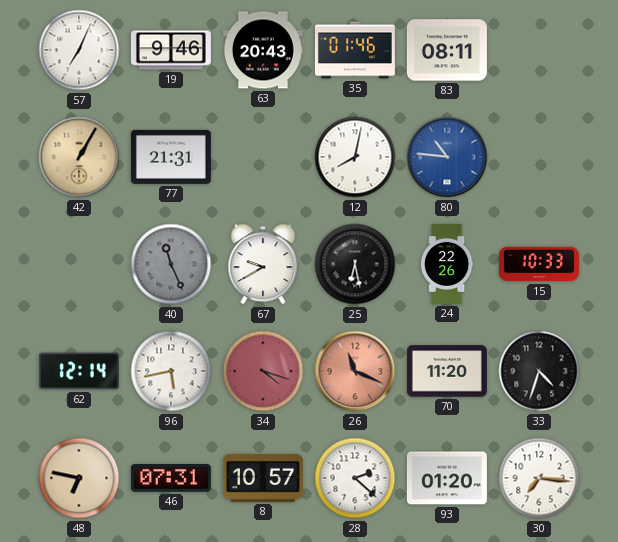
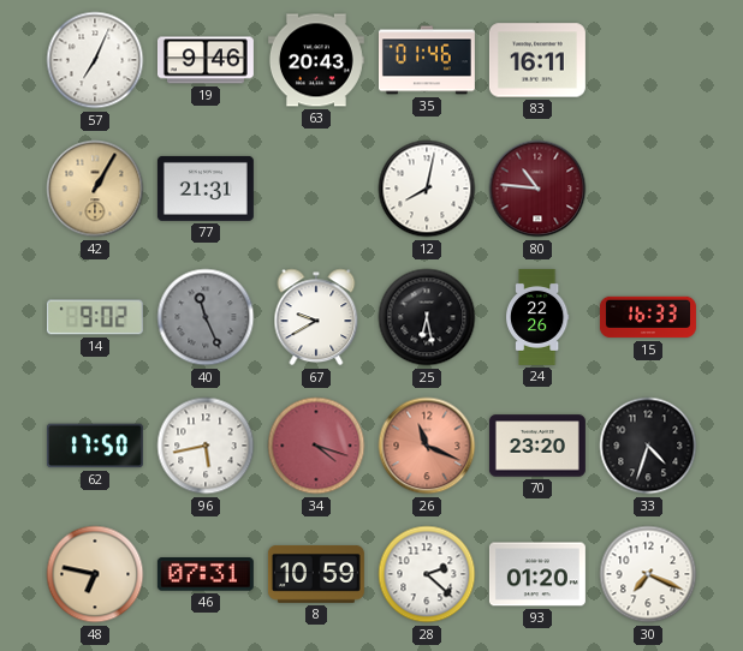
83: 08:11 -> 16:11
80 dial: blue -> burgundy
14: none -> 9:02
15: 10:33 -> 16:33
62: 12:14 -> 17:50
70: 11:20 -> 23:20
8: 10:57 -> 10:59
30: 7:16 -> 7:19
